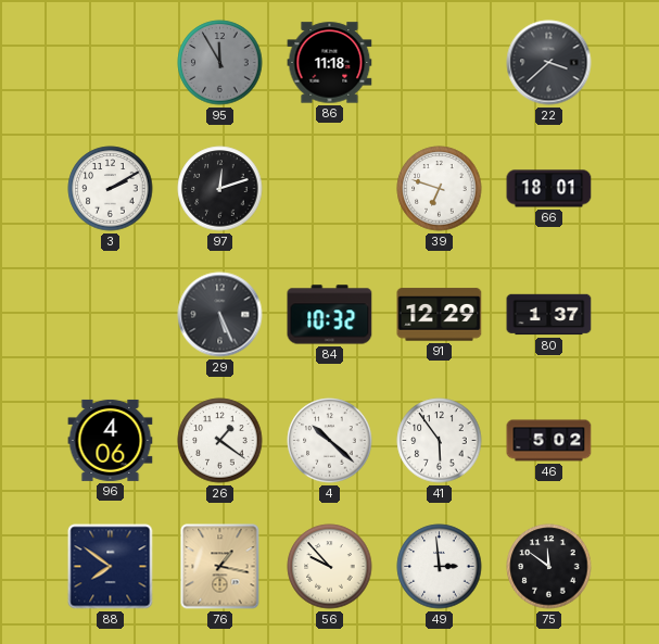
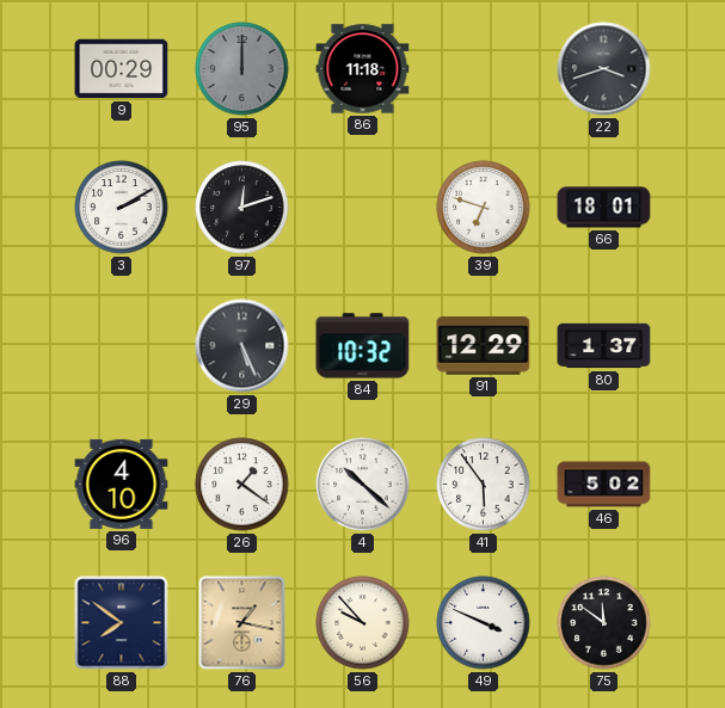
9: none -> 00:29
95: 11:55 -> 12:00
22: 3:38 -> 3:42
96: 4:06 -> 4:10
49: 2:59 -> 3:49
